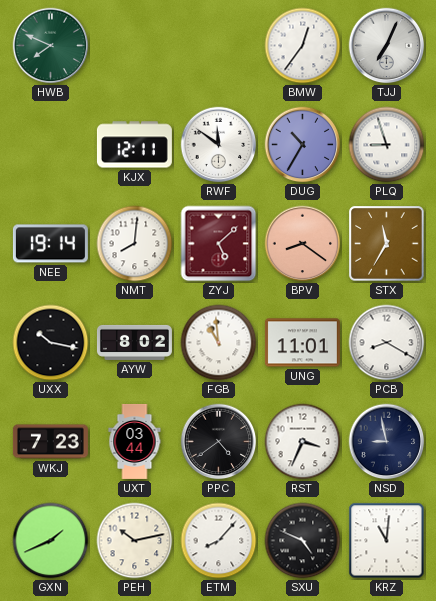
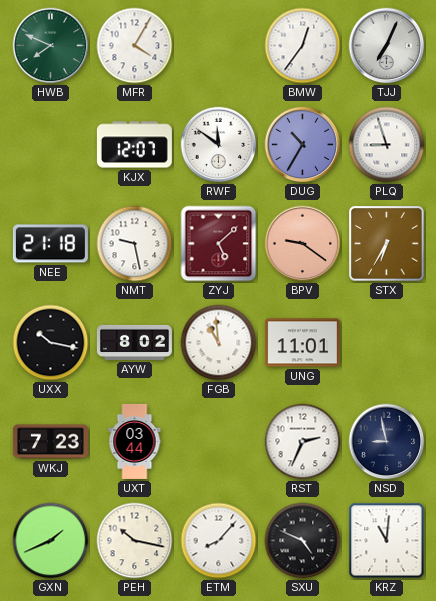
MFR: none -> 4:05
KJX: 12:11 -> 12:07
NEE: 19:14 -> 21:18
NMT: 8:01 -> 9:28
BPV: 8:21 -> 9:21
STX: 11:35 -> 6:35
PCB: 8:20 -> none
PPC: 4:39 -> none
RST: 3:34 -> 2:34
PEH: 10:13 -> 10:17
